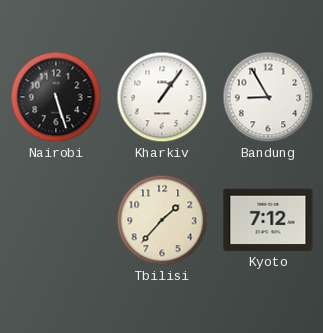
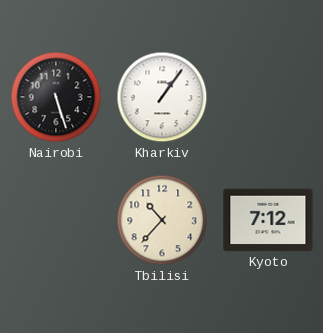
Bandung: 8:55 -> none
Tbilisi: 1:37 -> 10:37
